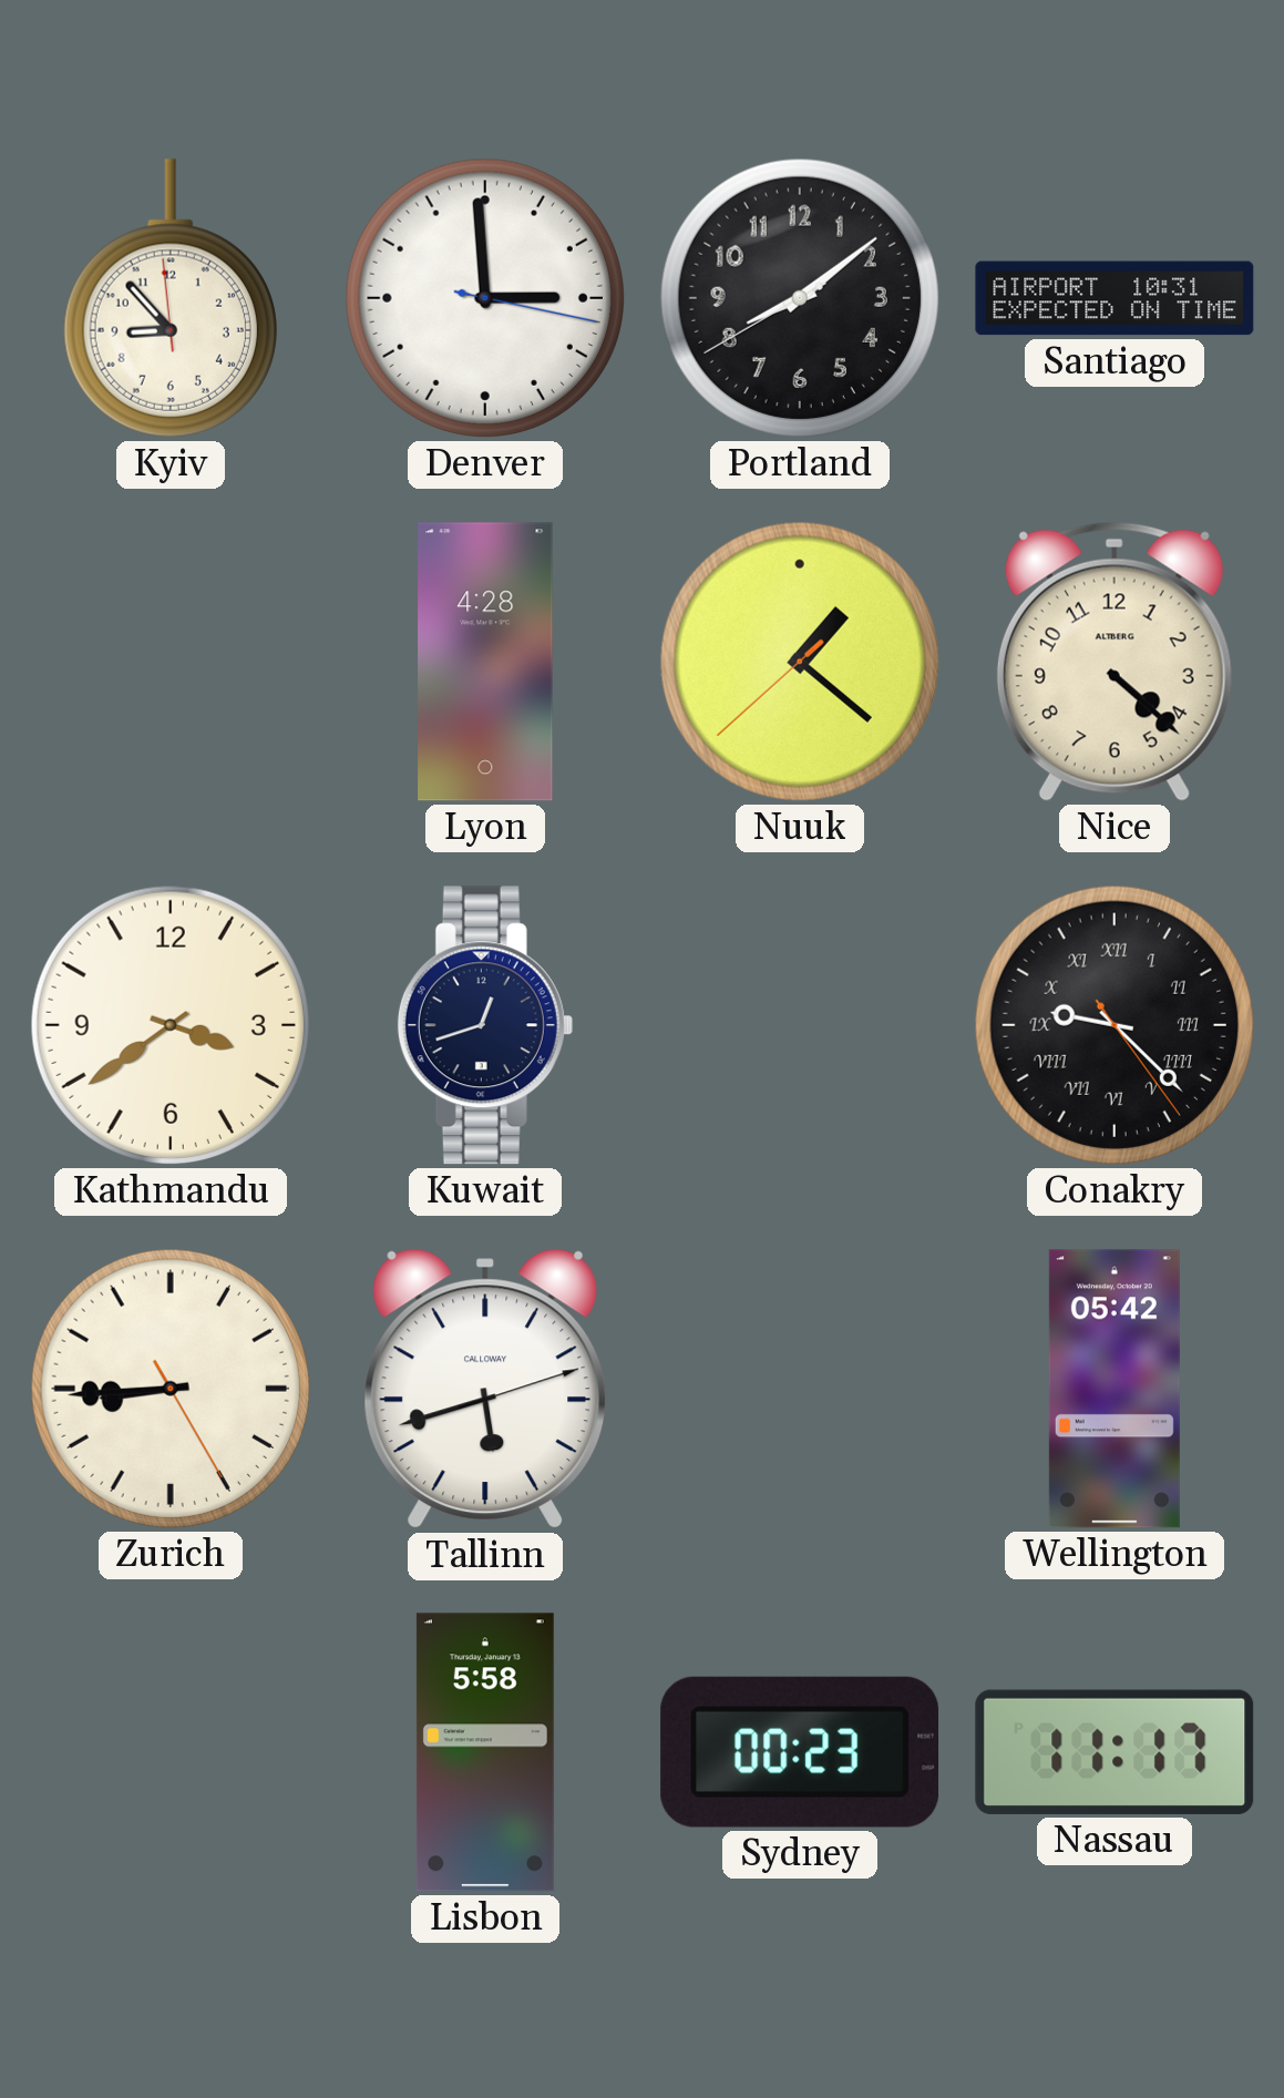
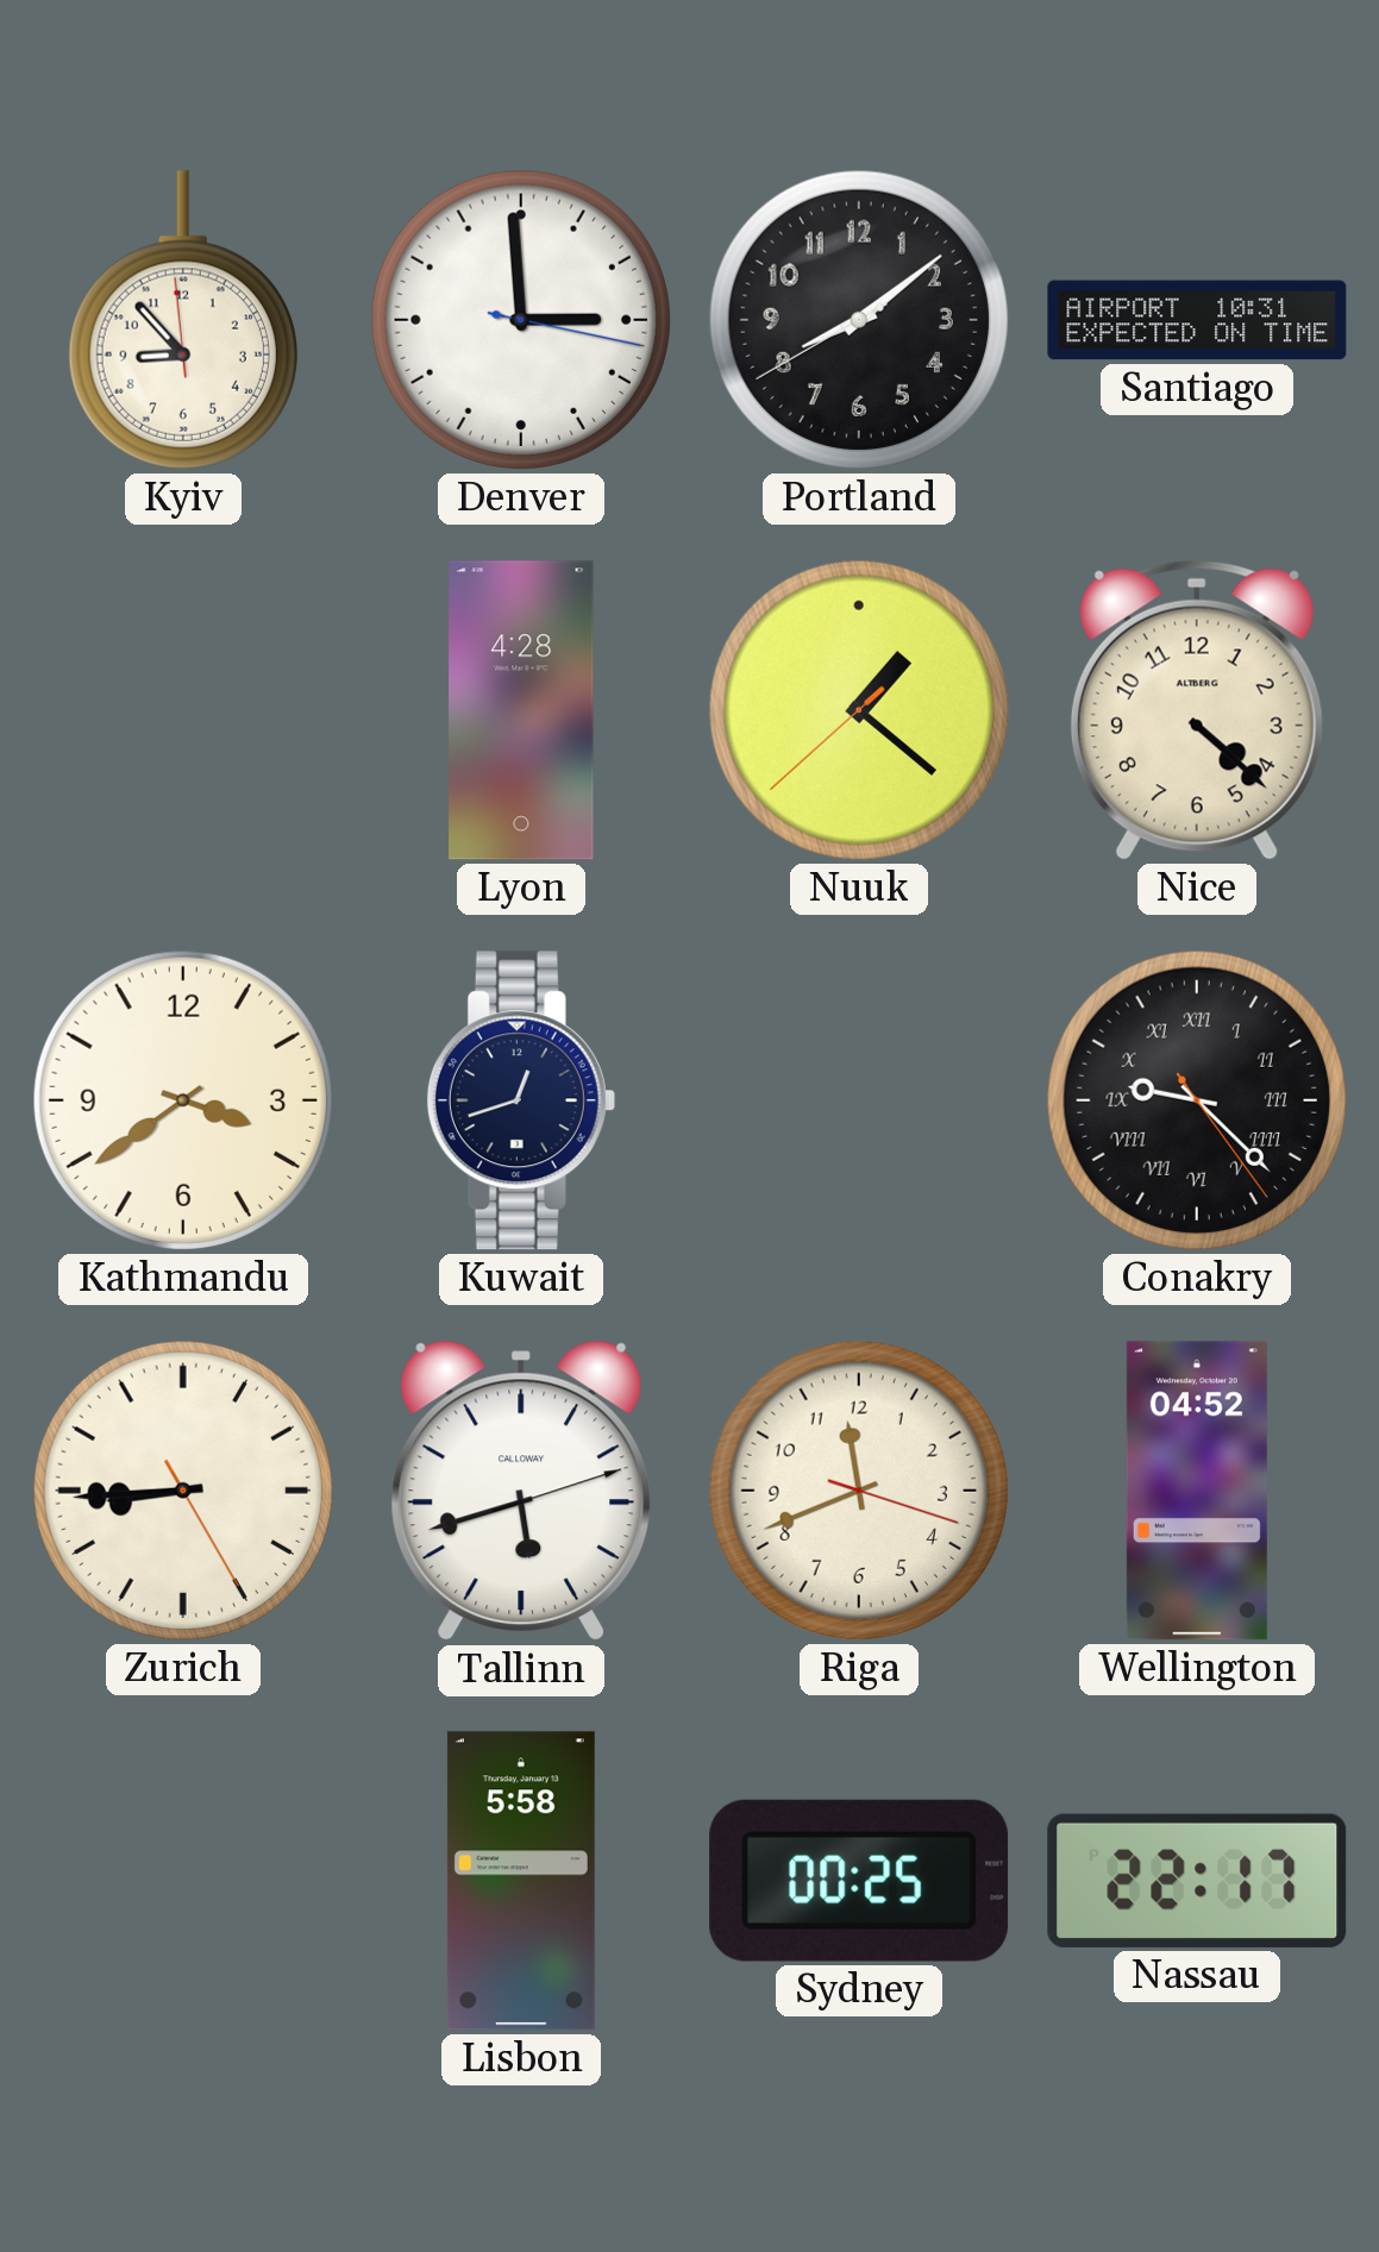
Riga: none -> 11:41
Wellington: 05:42 -> 04:52
Sydney: 00:23 -> 00:25
Nassau: 11:17 -> 22:17
